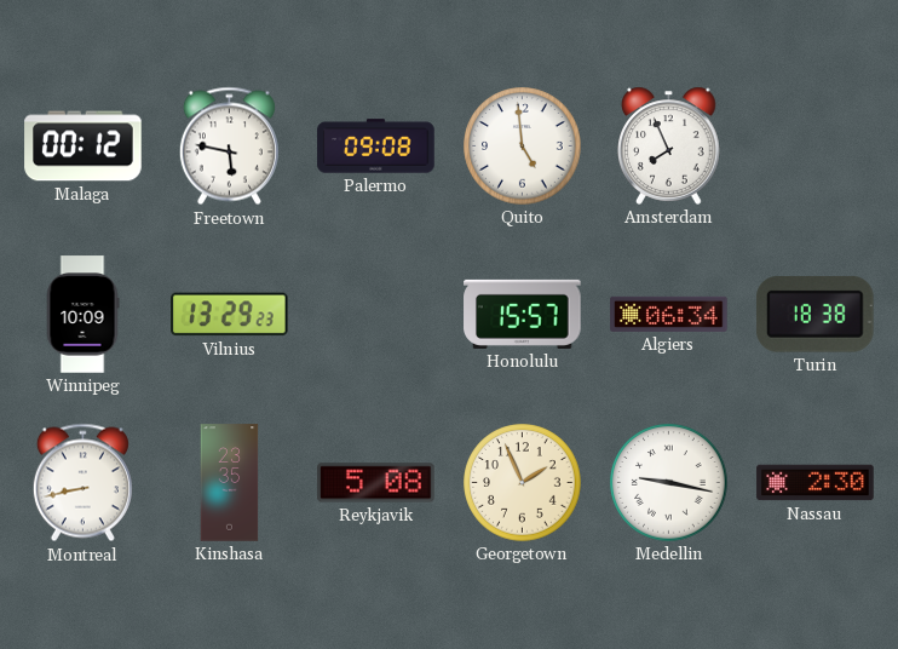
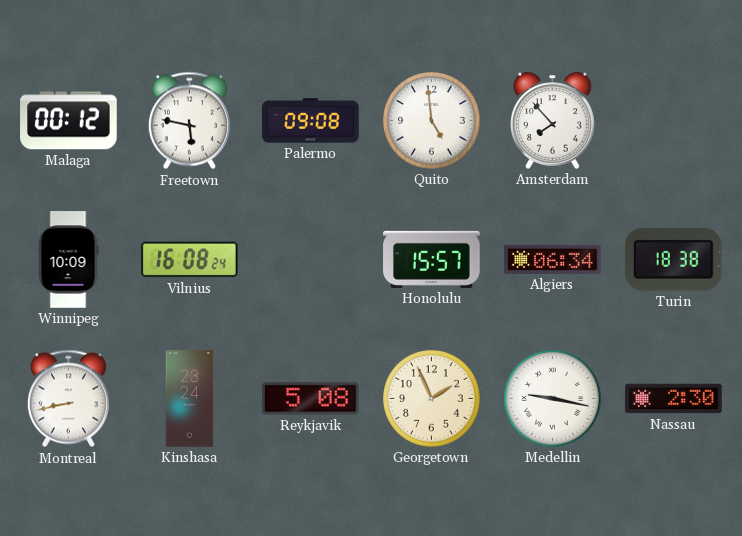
Amsterdam: 7:56 -> 7:53
Vilnius: 13:29 -> 16:08
Kinshasa: 23:35 -> 23:24
